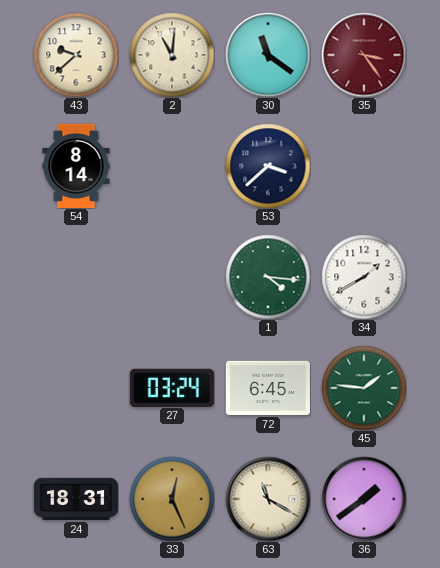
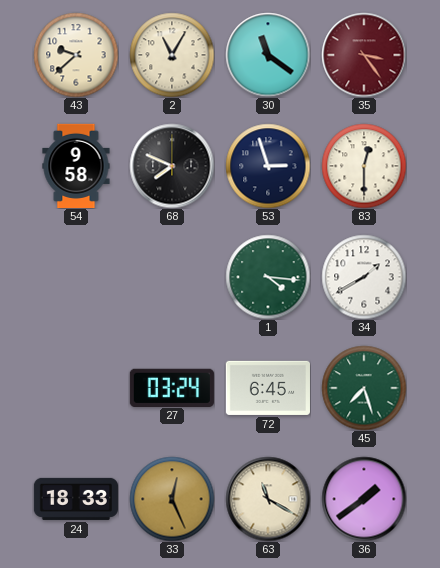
2: 11:01 -> 11:05
54: 8:14 -> 9:58
68: none -> 7:49
53: 3:38 -> 2:57
83: none -> 12:30
45: 1:46 -> 7:27
24: 18:31 -> 18:33
